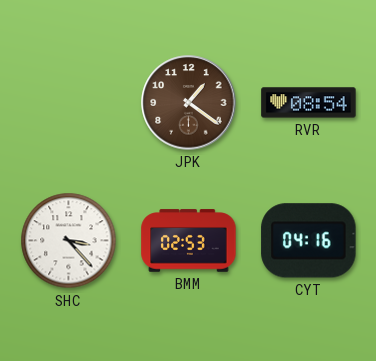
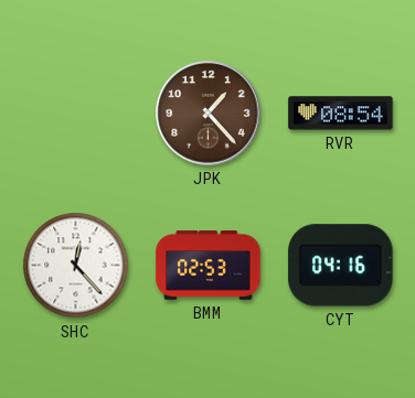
JPK: 1:21 -> 1:23
SHC: 3:23 -> 12:23
